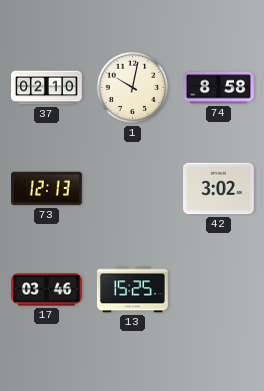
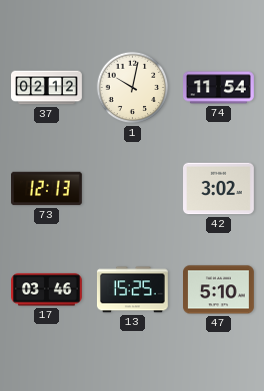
37: 02:10 -> 02:12
74: 8:58 -> 11:54
47: none -> 5:10
